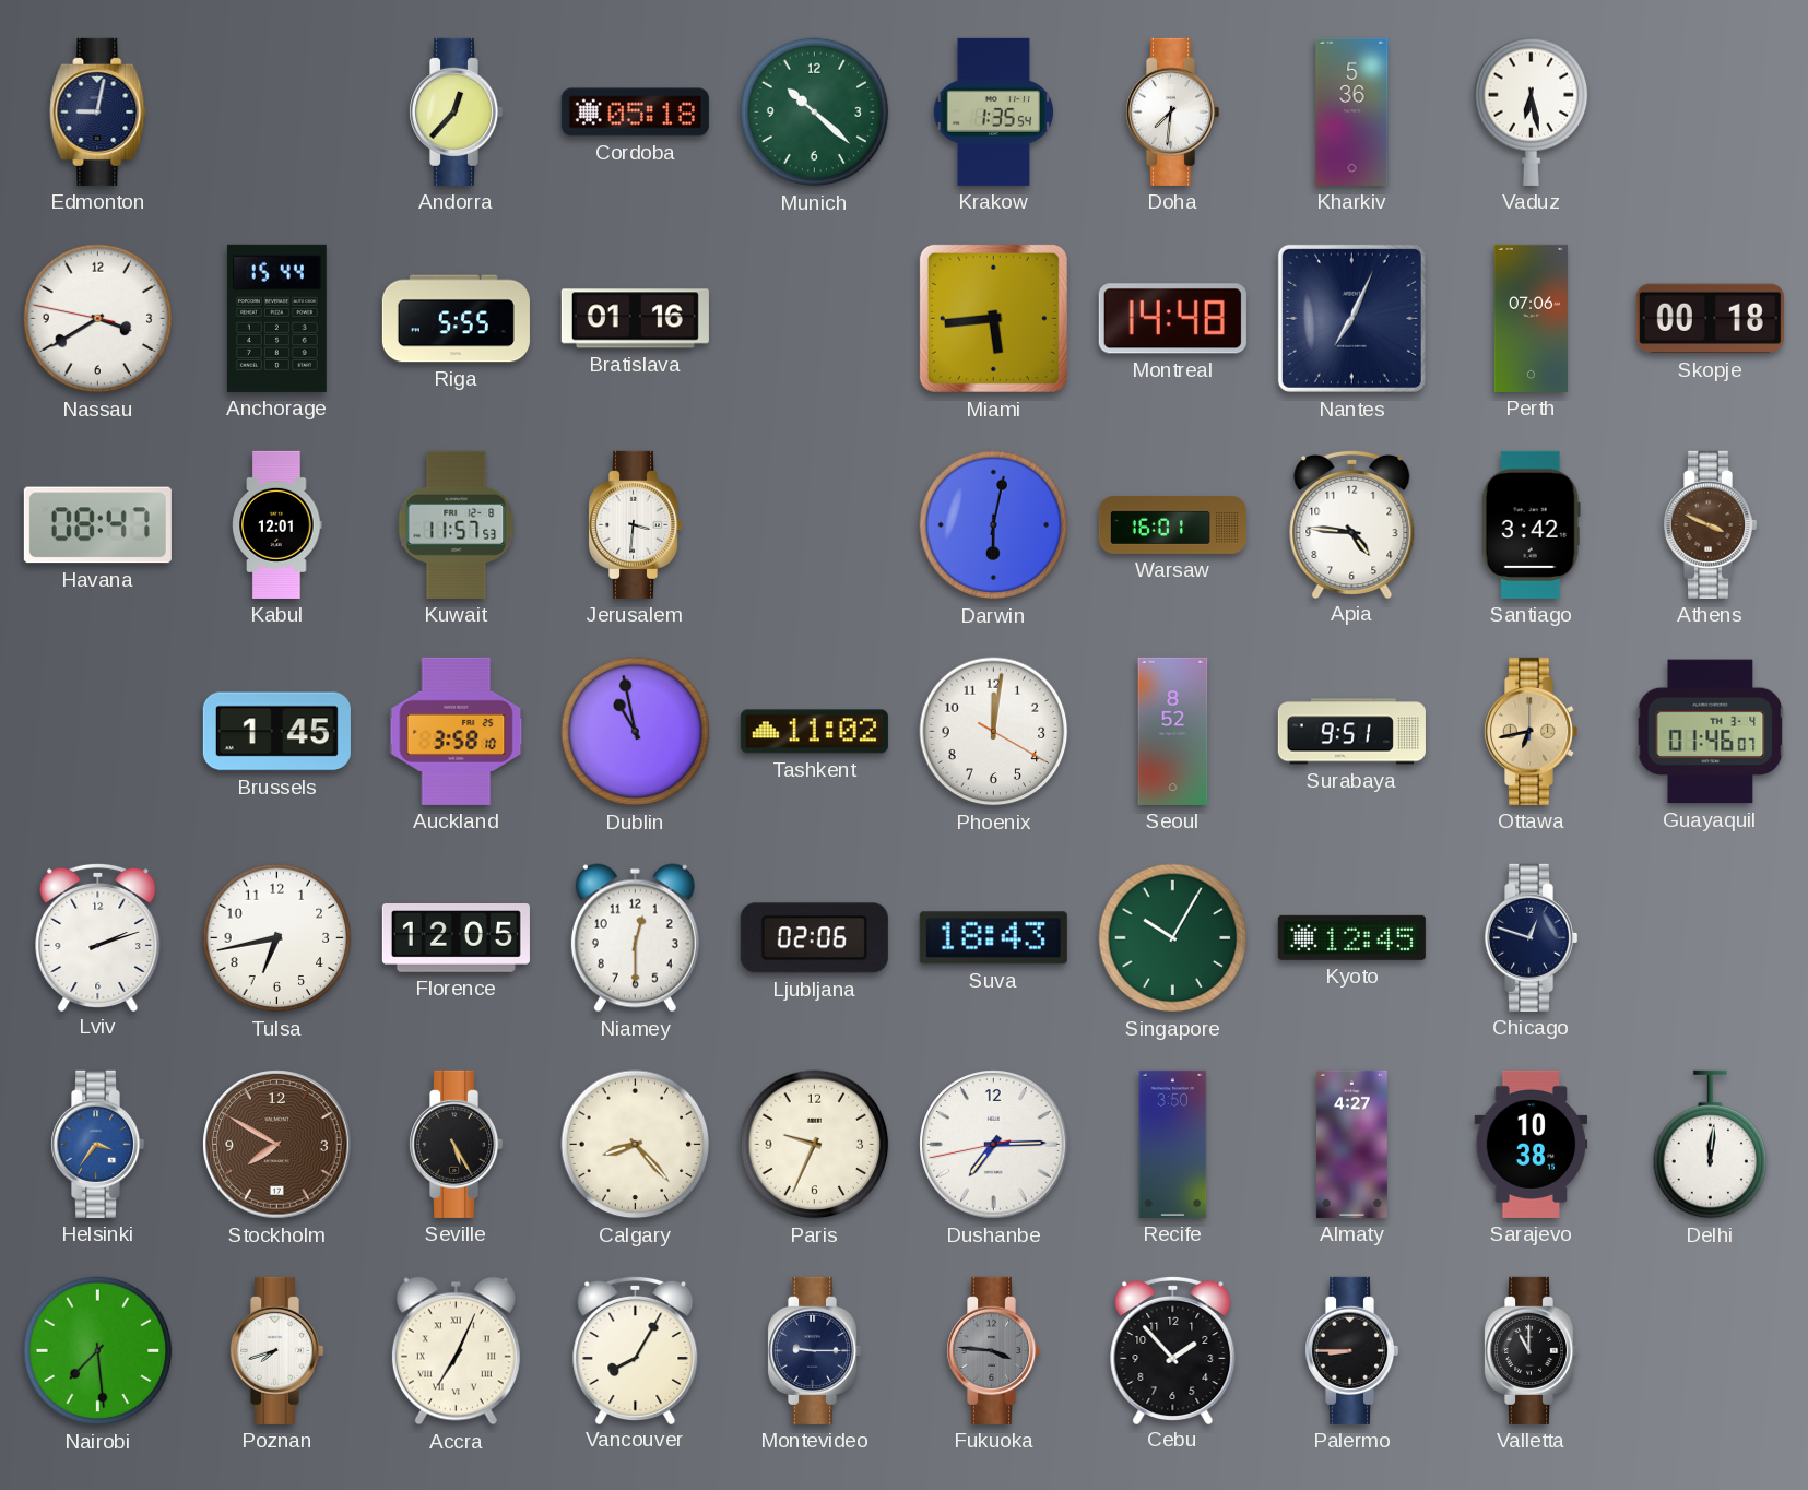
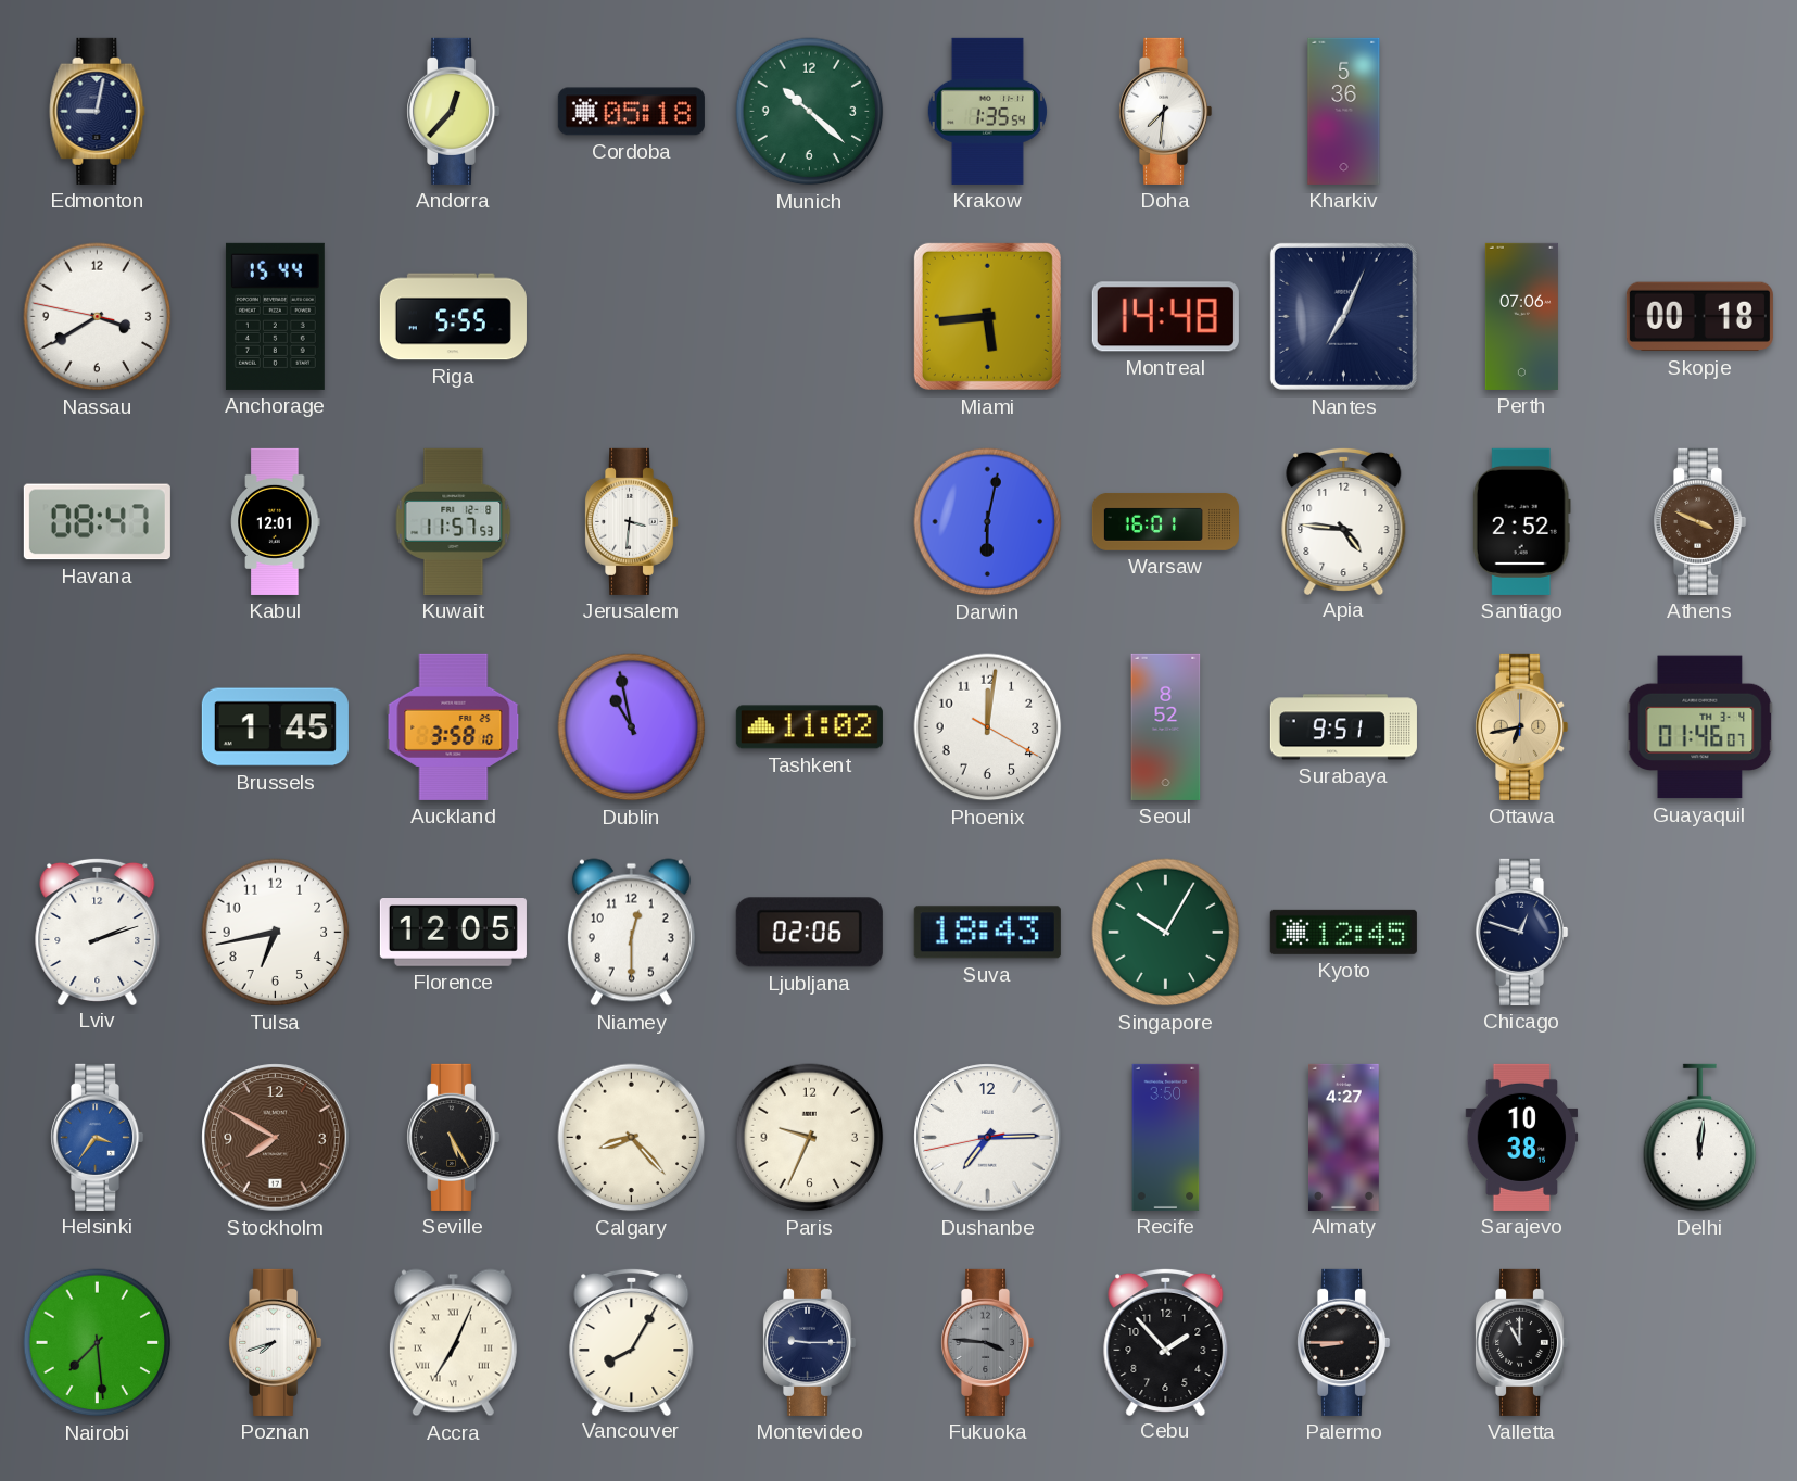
Vaduz: 6:28 -> none
Bratislava: 01:16 -> none
Santiago: 3:42 -> 2:52
